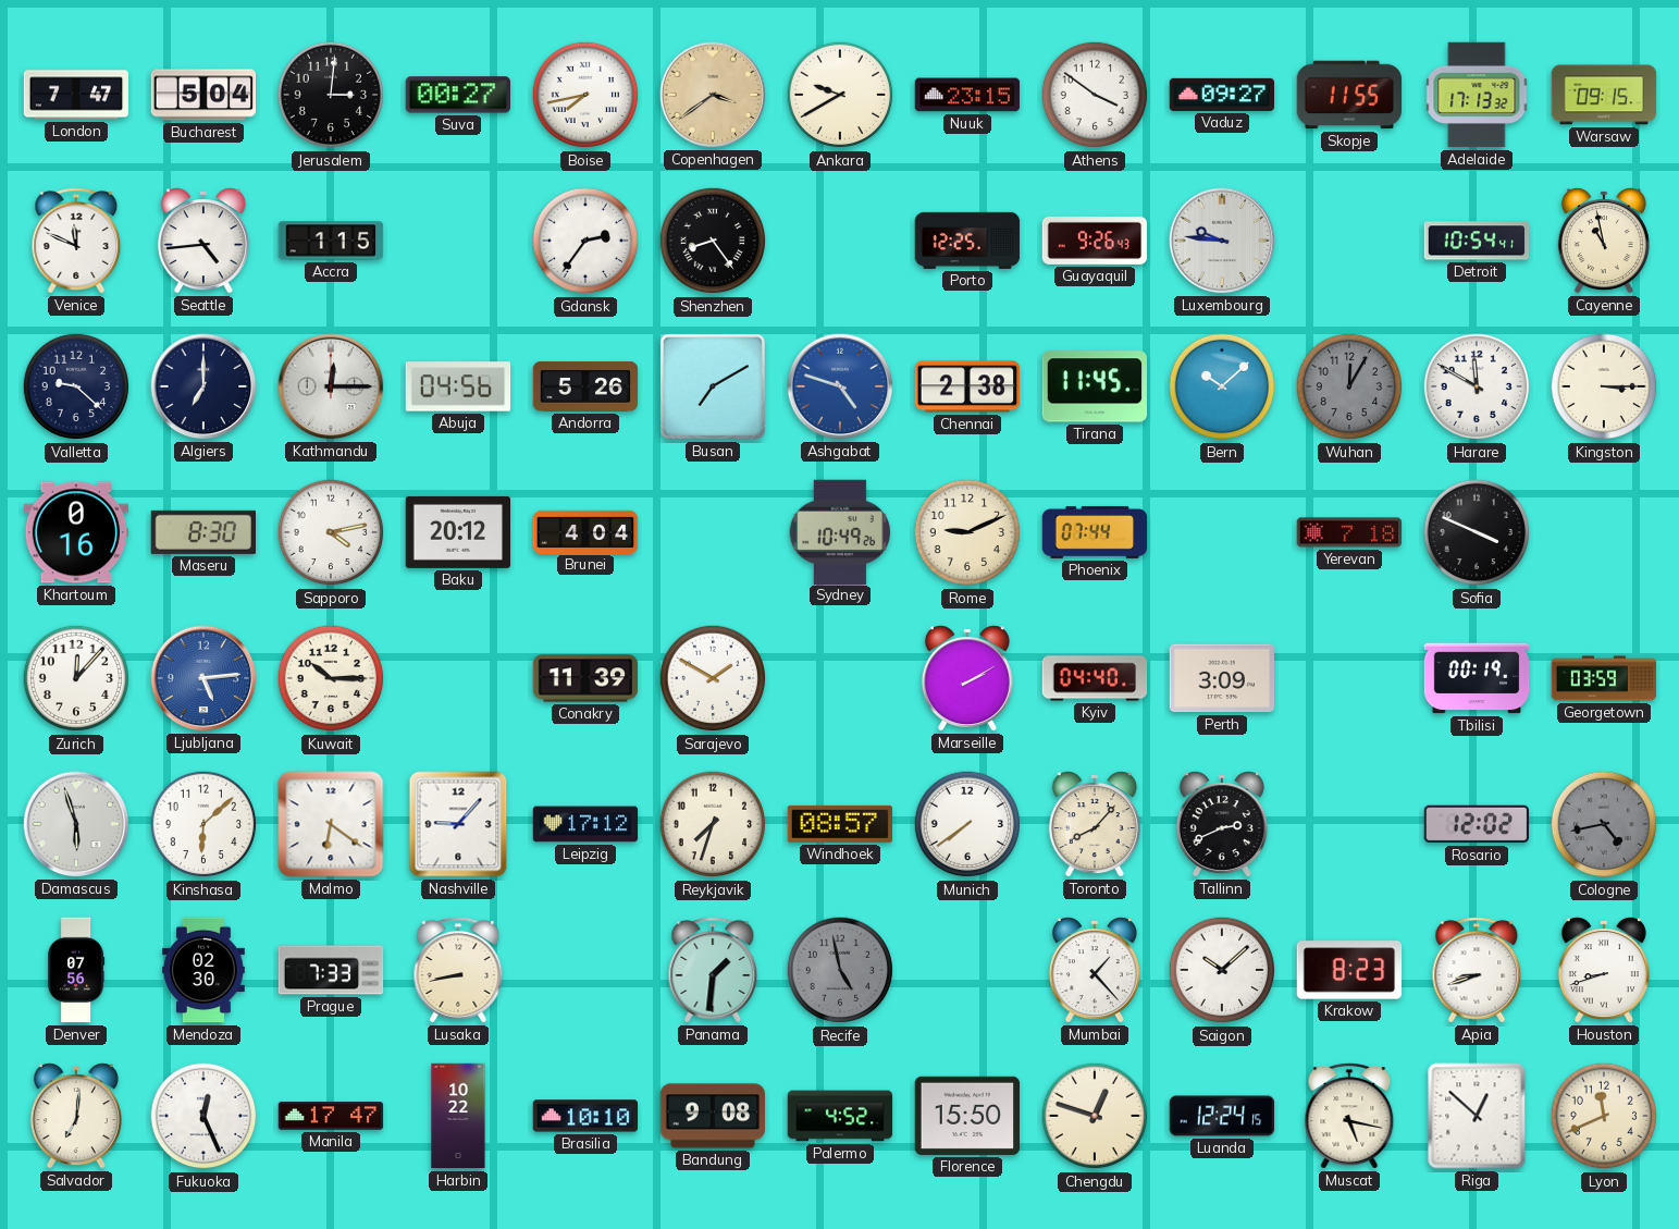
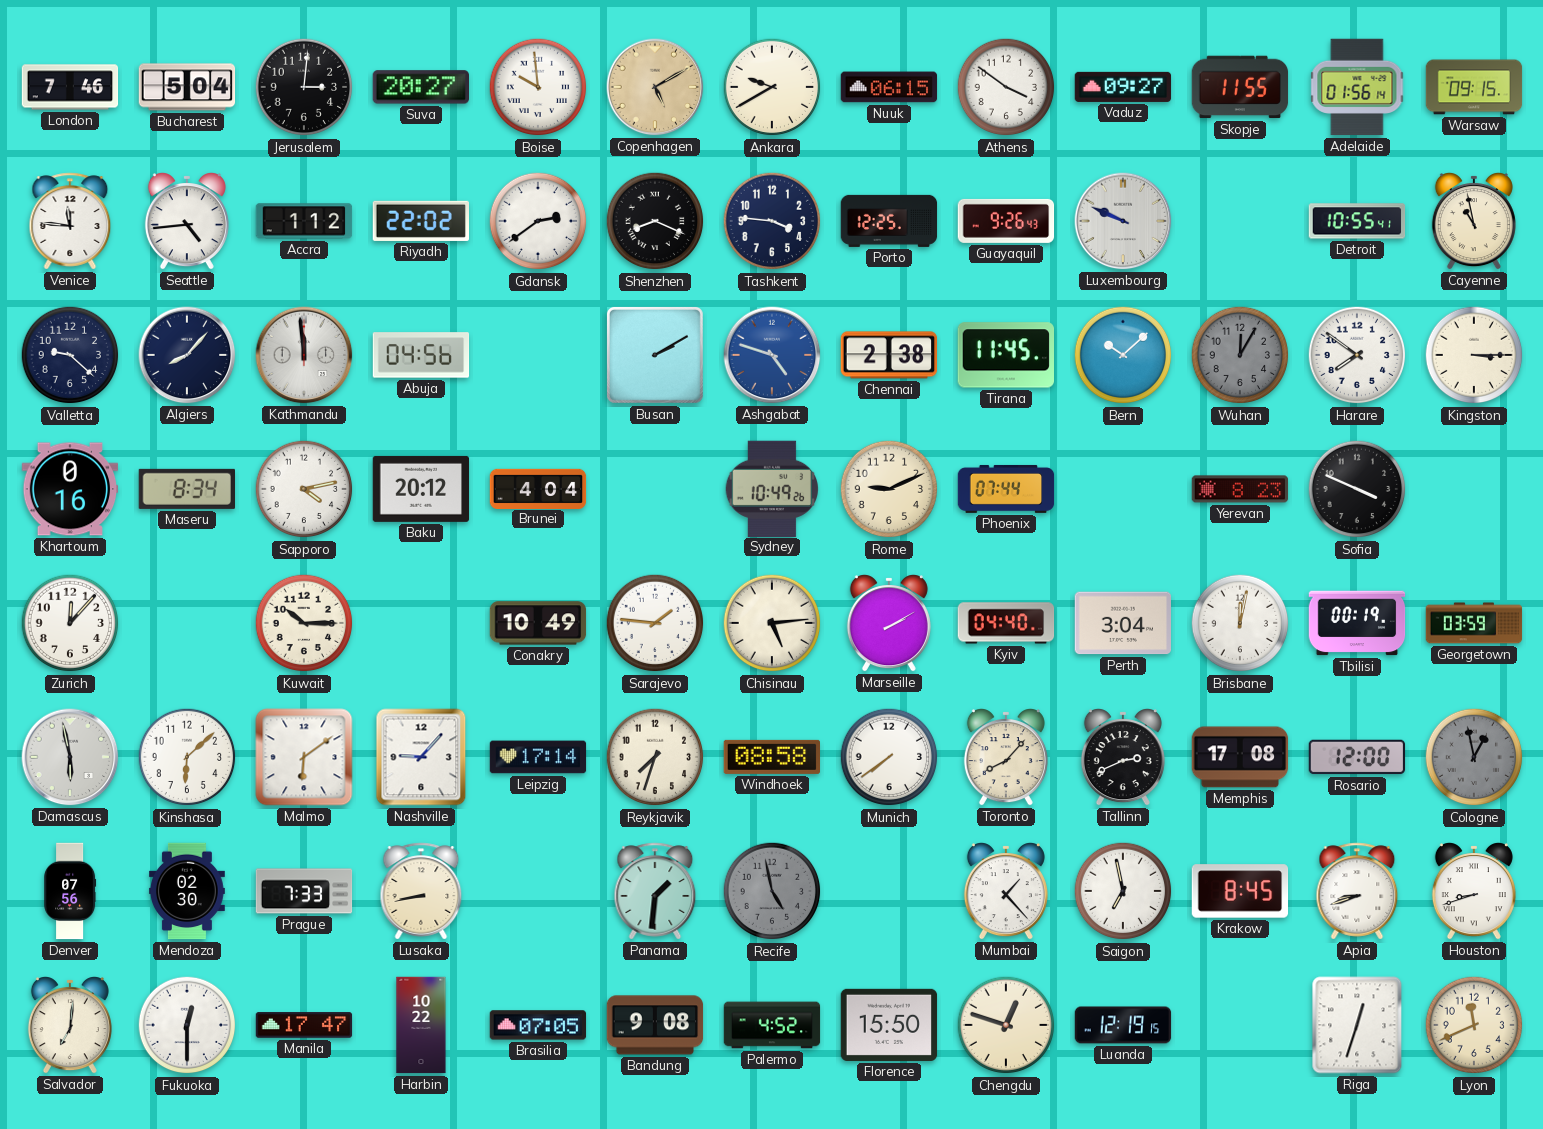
London: 7:47 -> 7:46
Suva: 00:27 -> 20:27
Boise: 7:43 -> 9:59
Copenhagen: 3:39 -> 5:10
Nuuk: 23:15 -> 06:15
Adelaide: 17:13 -> 01:56
Venice: 11:49 -> 11:46
Accra: 1:15 -> 1:12
Riyadh: none -> 22:02
Gdansk: 2:36 -> 2:39
Shenzhen: 8:24 -> 8:19
Tashkent: none -> 3:46
Luxembourg: 9:46 -> 9:49
Detroit: 10:54 -> 10:55
Algiers: 7:00 -> 8:07
Kathmandu: 12:15 -> 11:59
Andorra: 5:26 -> none
Busan: 7:10 -> 2:10
Harare: 11:50 -> 7:51
Maseru: 8:30 -> 8:34
Yerevan: 7:18 -> 8:23
Ljubljana: 5:14 -> none
Conakry: 11:39 -> 10:49
Sarajevo: 1:50 -> 1:46
Chisinau: none -> 5:14
Perth: 3:09 -> 3:04
Brisbane: none -> 12:02
Damascus: 5:57 -> 5:58
Malmo: 6:21 -> 6:09
Leipzig: 17:12 -> 17:14
Windhoek: 08:57 -> 08:58
Memphis: none -> 17:08
Rosario: 12:02 -> 12:00
Cologne: 4:43 -> 12:58
Saigon: 10:08 -> 6:58
Krakow: 8:23 -> 8:45
Fukuoka: 12:26 -> 12:30
Brasilia: 10:10 -> 07:05
Luanda: 12:24 -> 12:19
Muscat: 5:17 -> none
Riga: 12:52 -> 12:33
